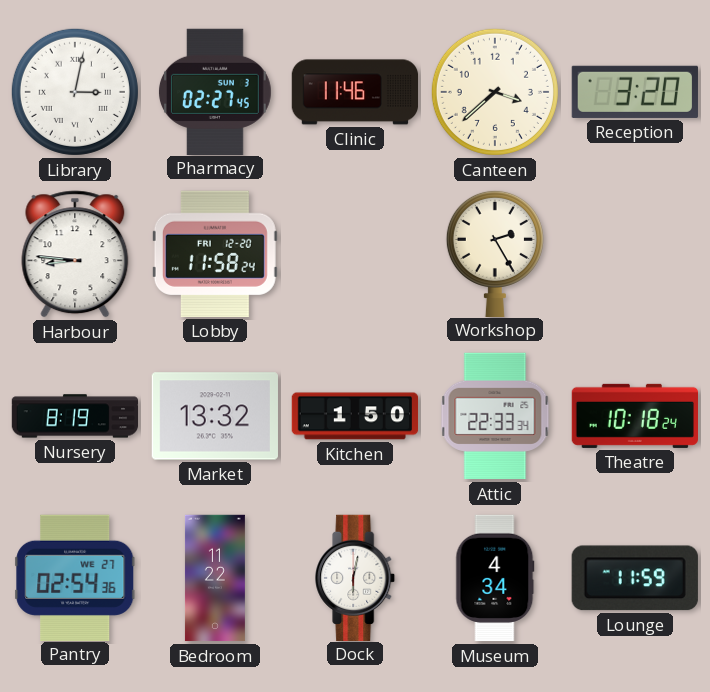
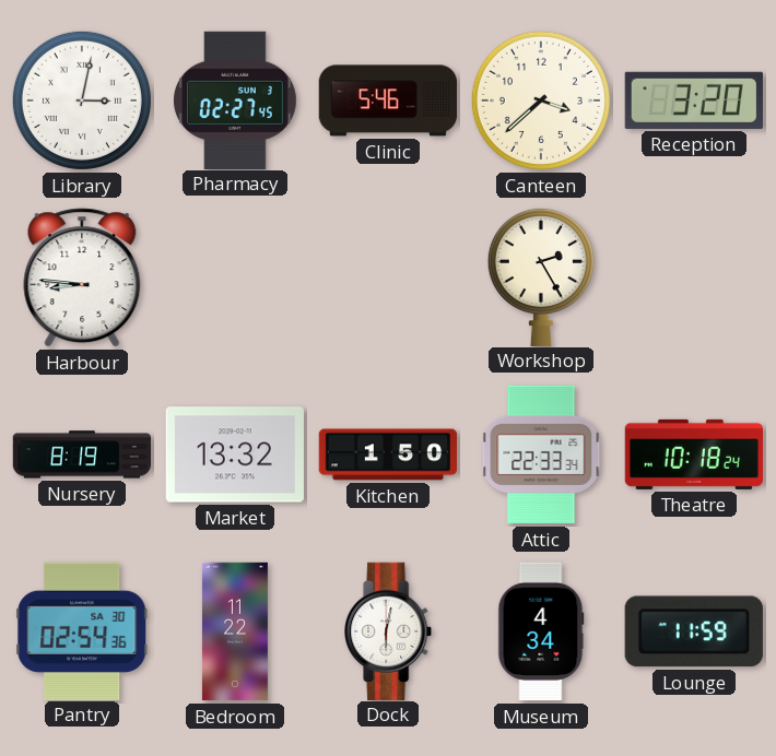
Clinic: 11:46 -> 5:46
Lobby: 11:58 -> none
Pantry date: WE 27 -> SA 30
